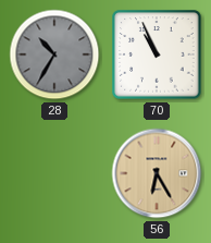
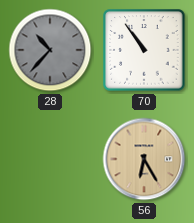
28: 10:35 -> 10:37
70: 10:56 -> 10:54
